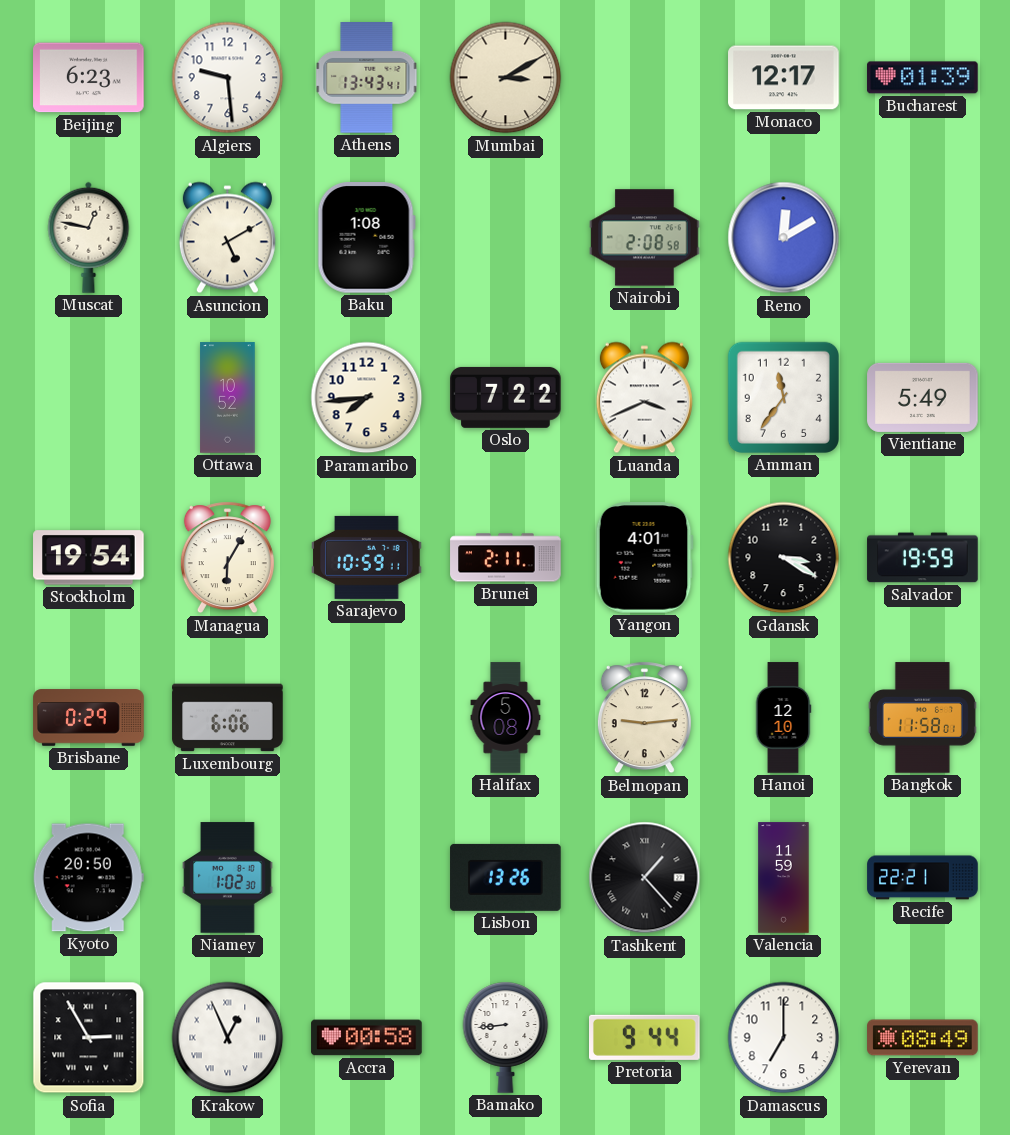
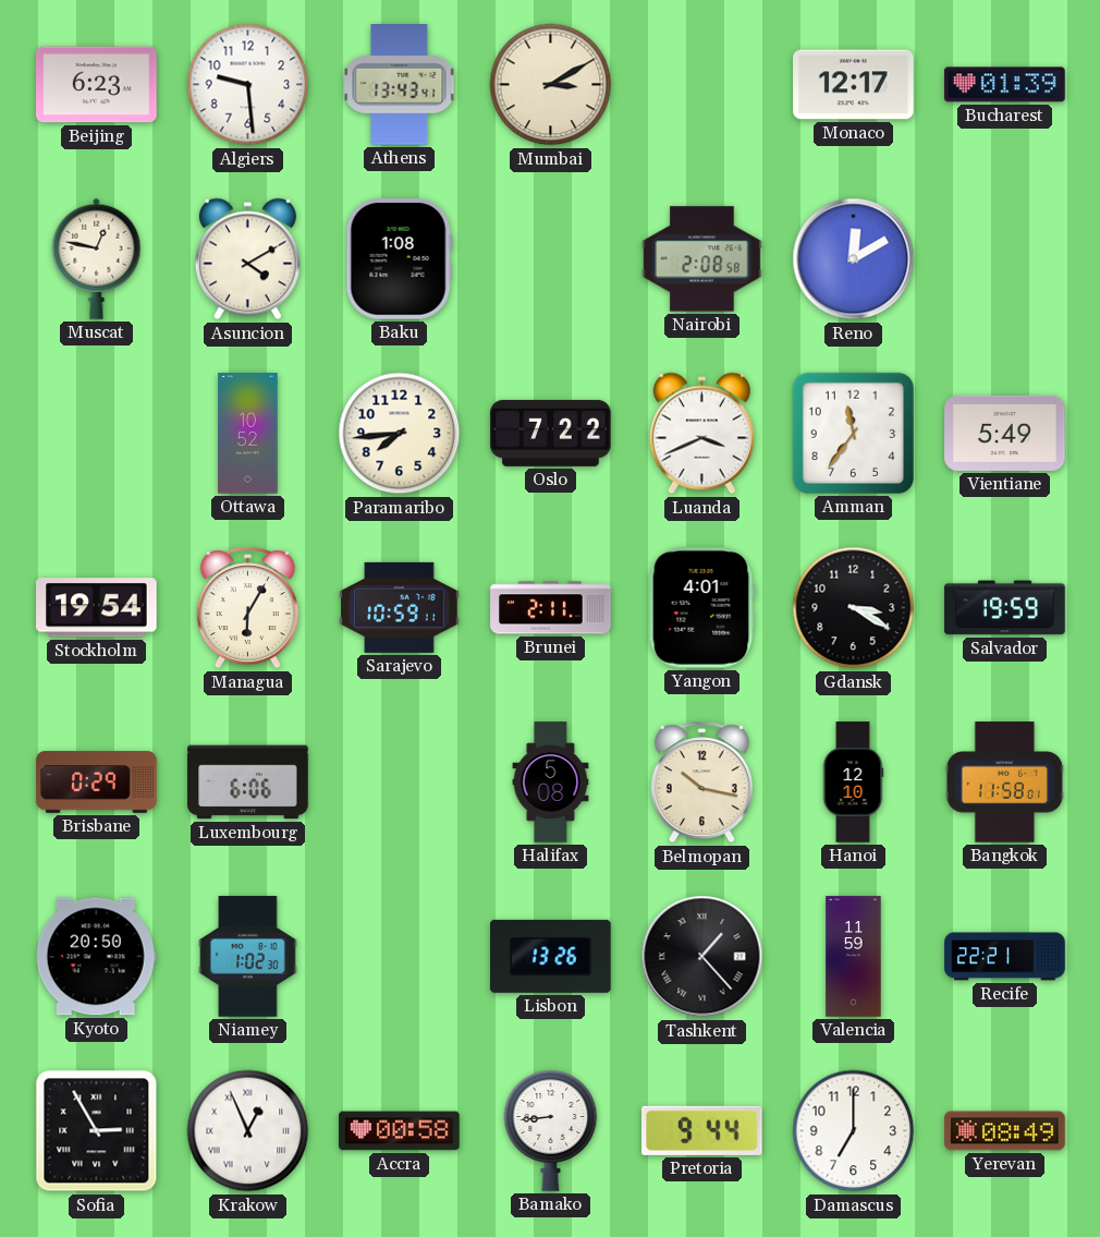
Asuncion: 5:10 -> 4:10
Belmopan: 9:14 -> 10:17
